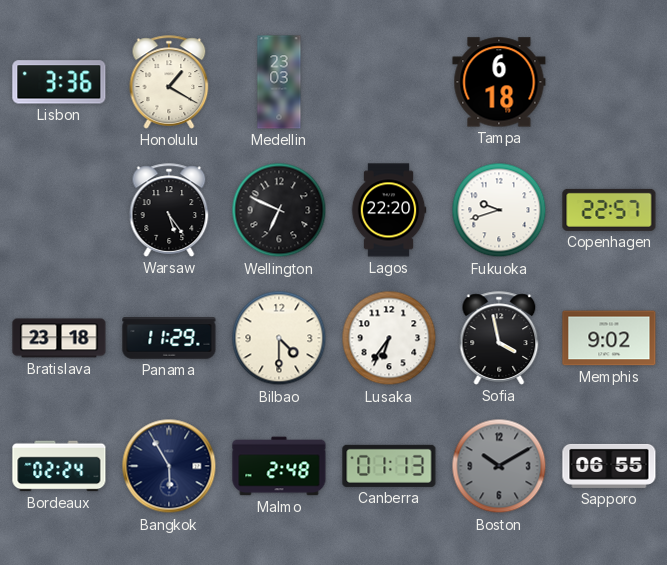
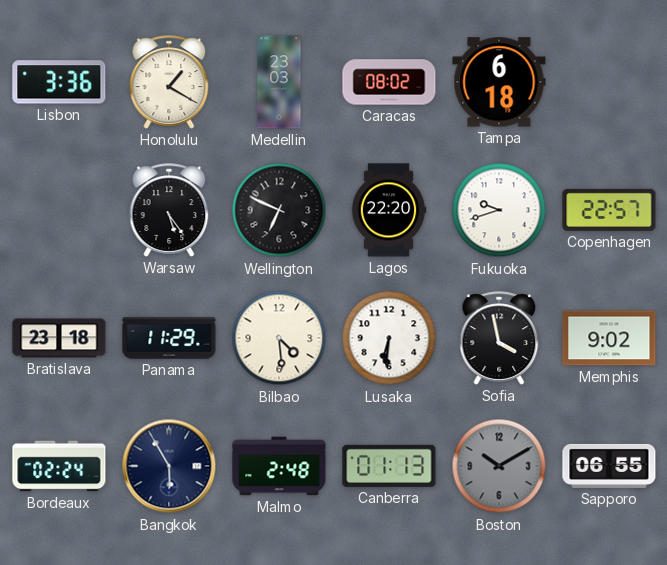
Caracas: none -> 08:02
Bilbao: 4:30 -> 4:29
Lusaka: 6:36 -> 6:31
